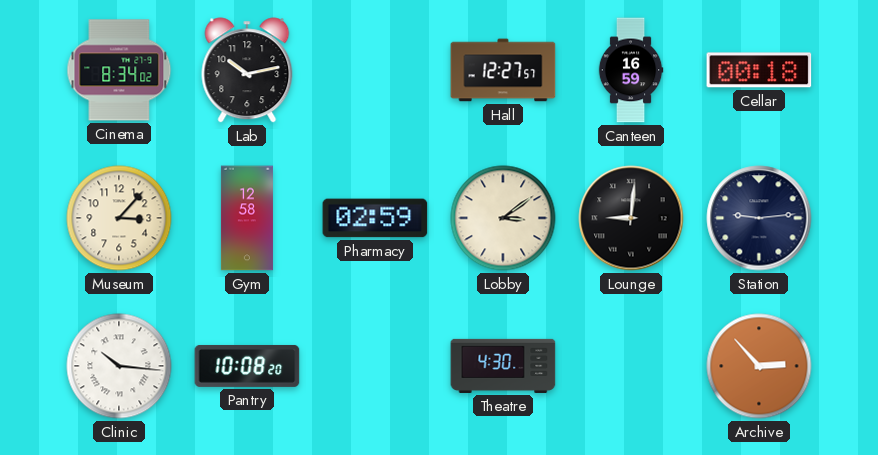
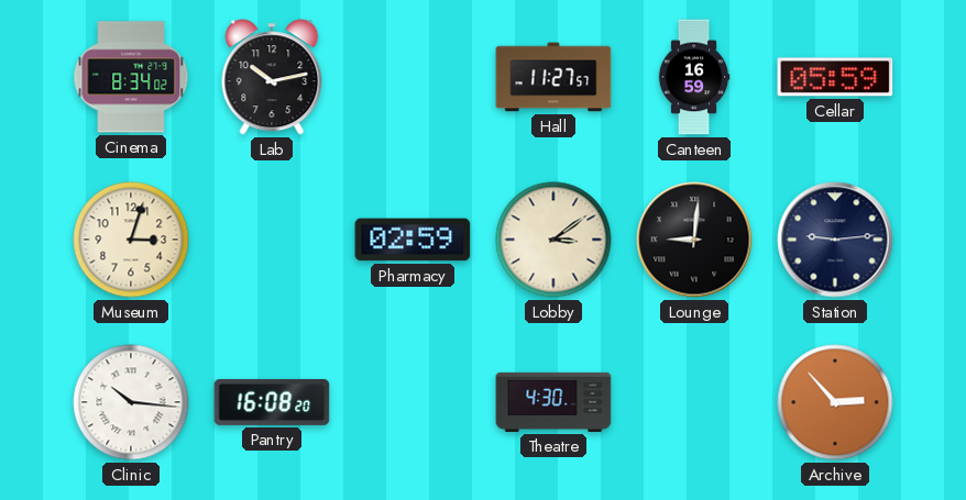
Hall: 12:27 -> 11:27
Cellar: 00:18 -> 05:59
Museum: 3:07 -> 3:03
Gym: 12:58 -> none
Pantry: 10:08 -> 16:08
